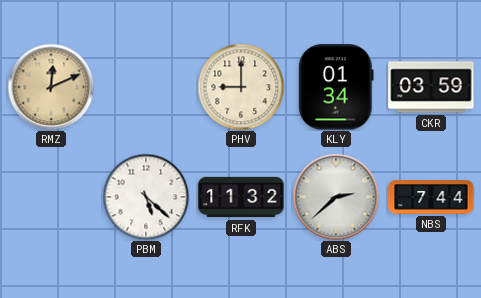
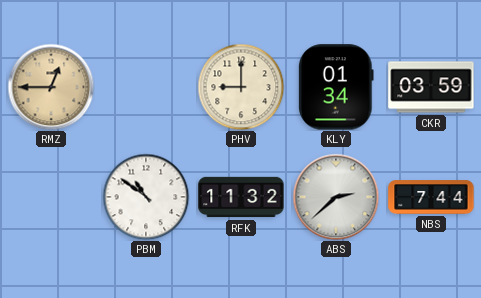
RMZ: 12:11 -> 12:45
PBM: 5:22 -> 10:51
